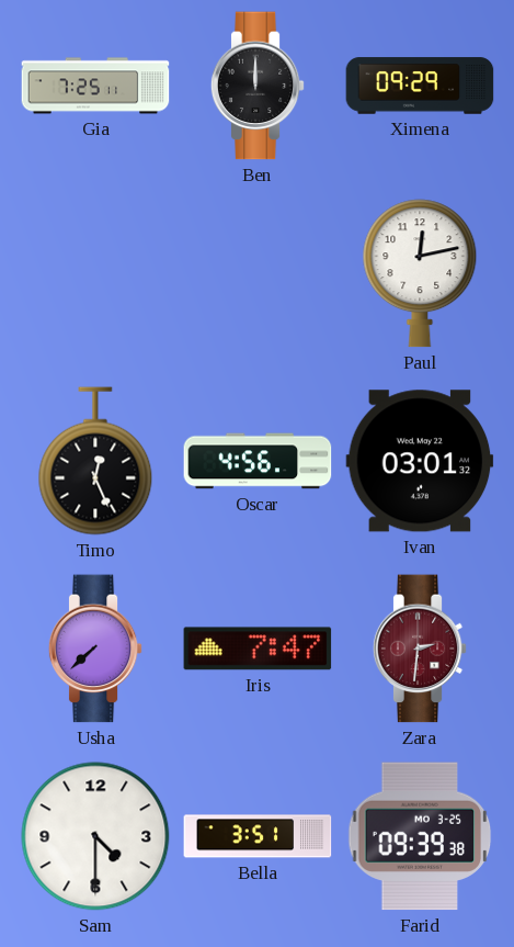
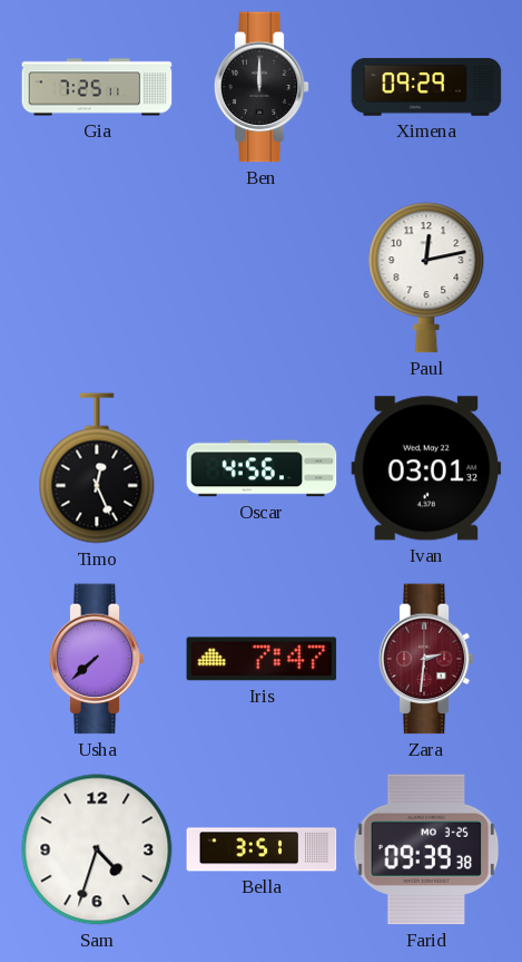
Sam: 4:30 -> 4:33
